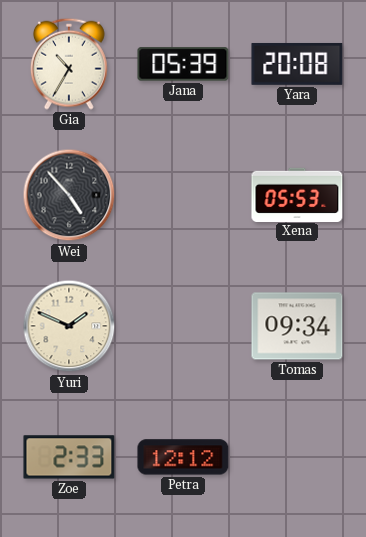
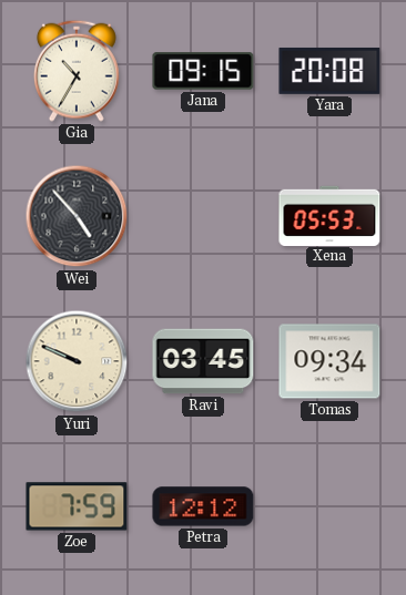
Jana: 05:39 -> 09:15
Yuri: 1:49 -> 9:49
Ravi: none -> 03:45
Zoe: 2:33 -> 7:59
